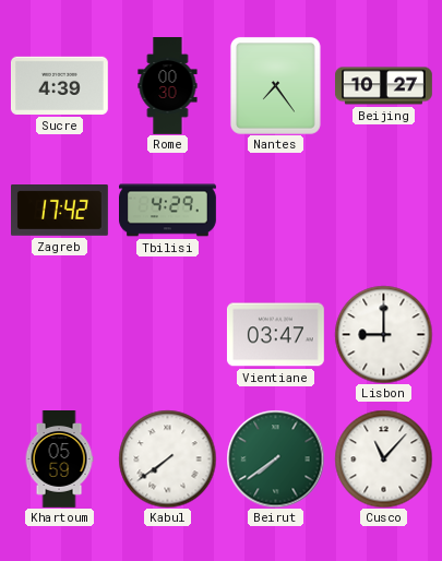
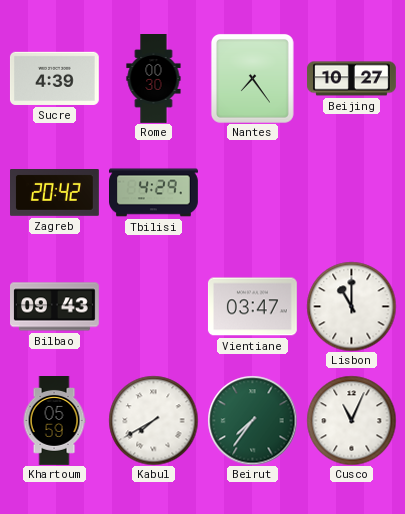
Zagreb: 17:42 -> 20:42
Bilbao: none -> 09:43
Lisbon: 9:00 -> 11:00
Kabul: 7:39 -> 7:40
Beirut: 7:39 -> 7:36
Cusco: 11:07 -> 11:04
